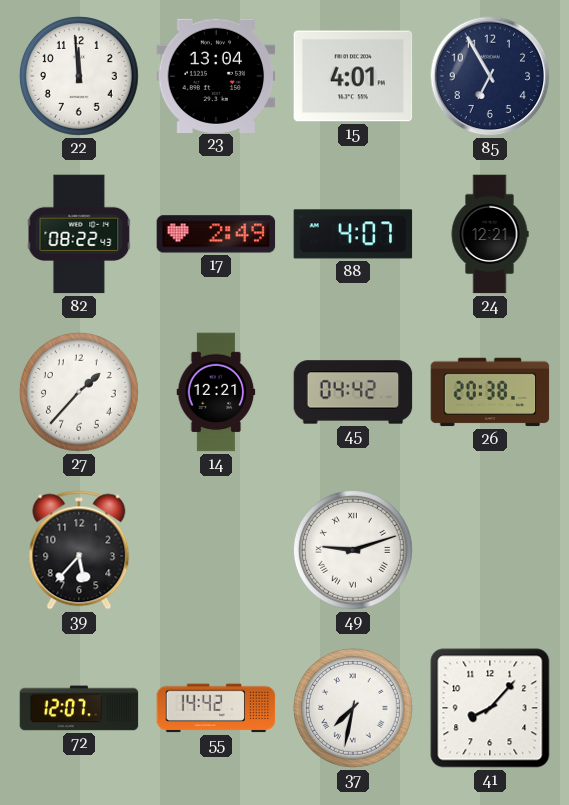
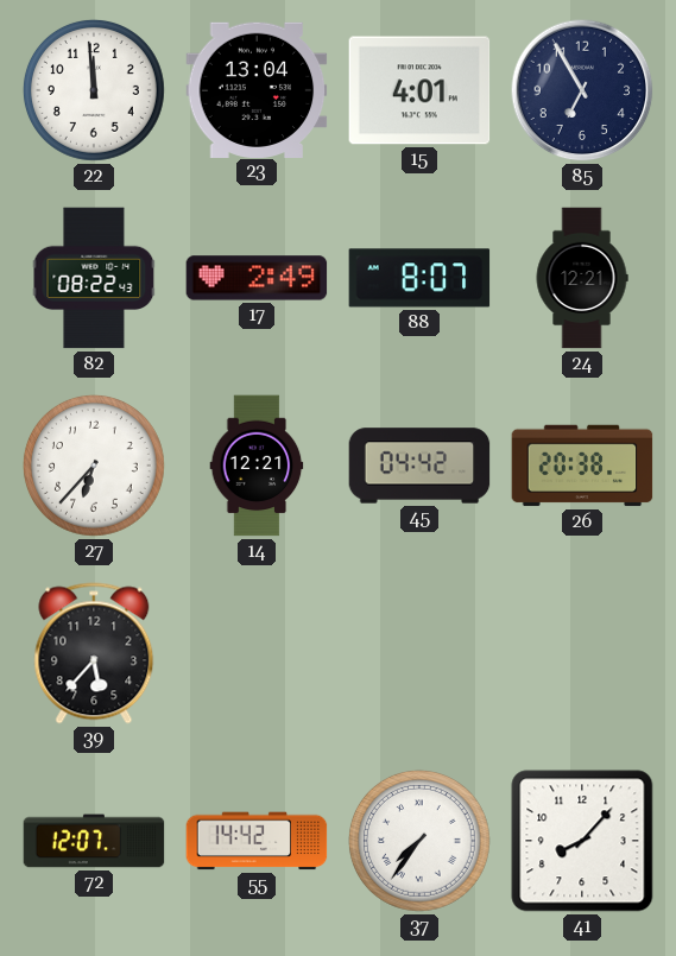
88: 4:07 -> 8:07
27: 1:37 -> 6:37
49: 9:12 -> none
37: 7:32 -> 7:36
